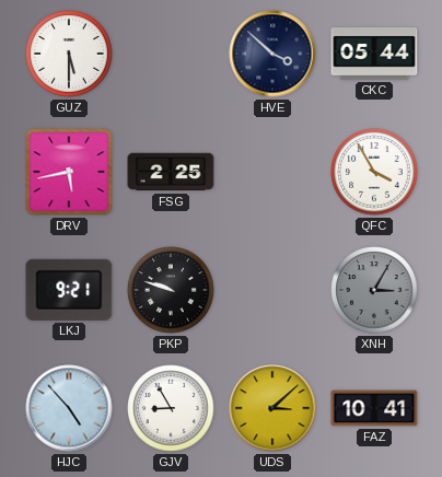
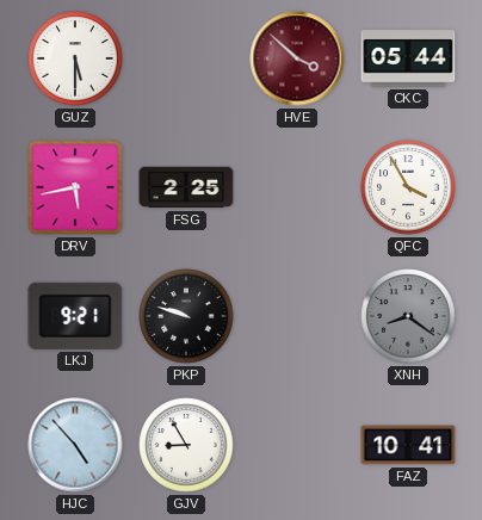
HVE dial: navy -> burgundy
XNH: 3:05 -> 8:21
UDS: 3:08 -> none
